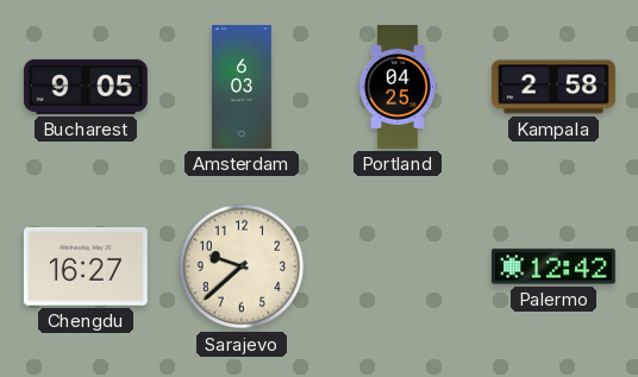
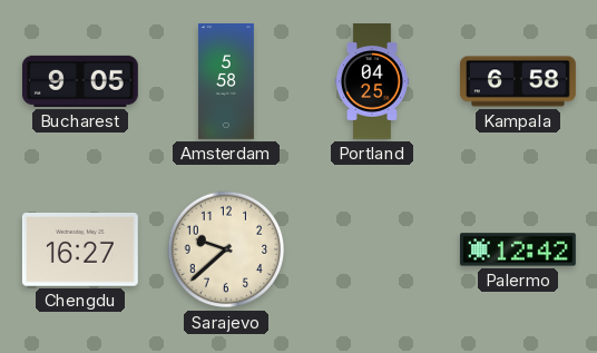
Amsterdam: 6:03 -> 5:58
Kampala: 2:58 -> 6:58
